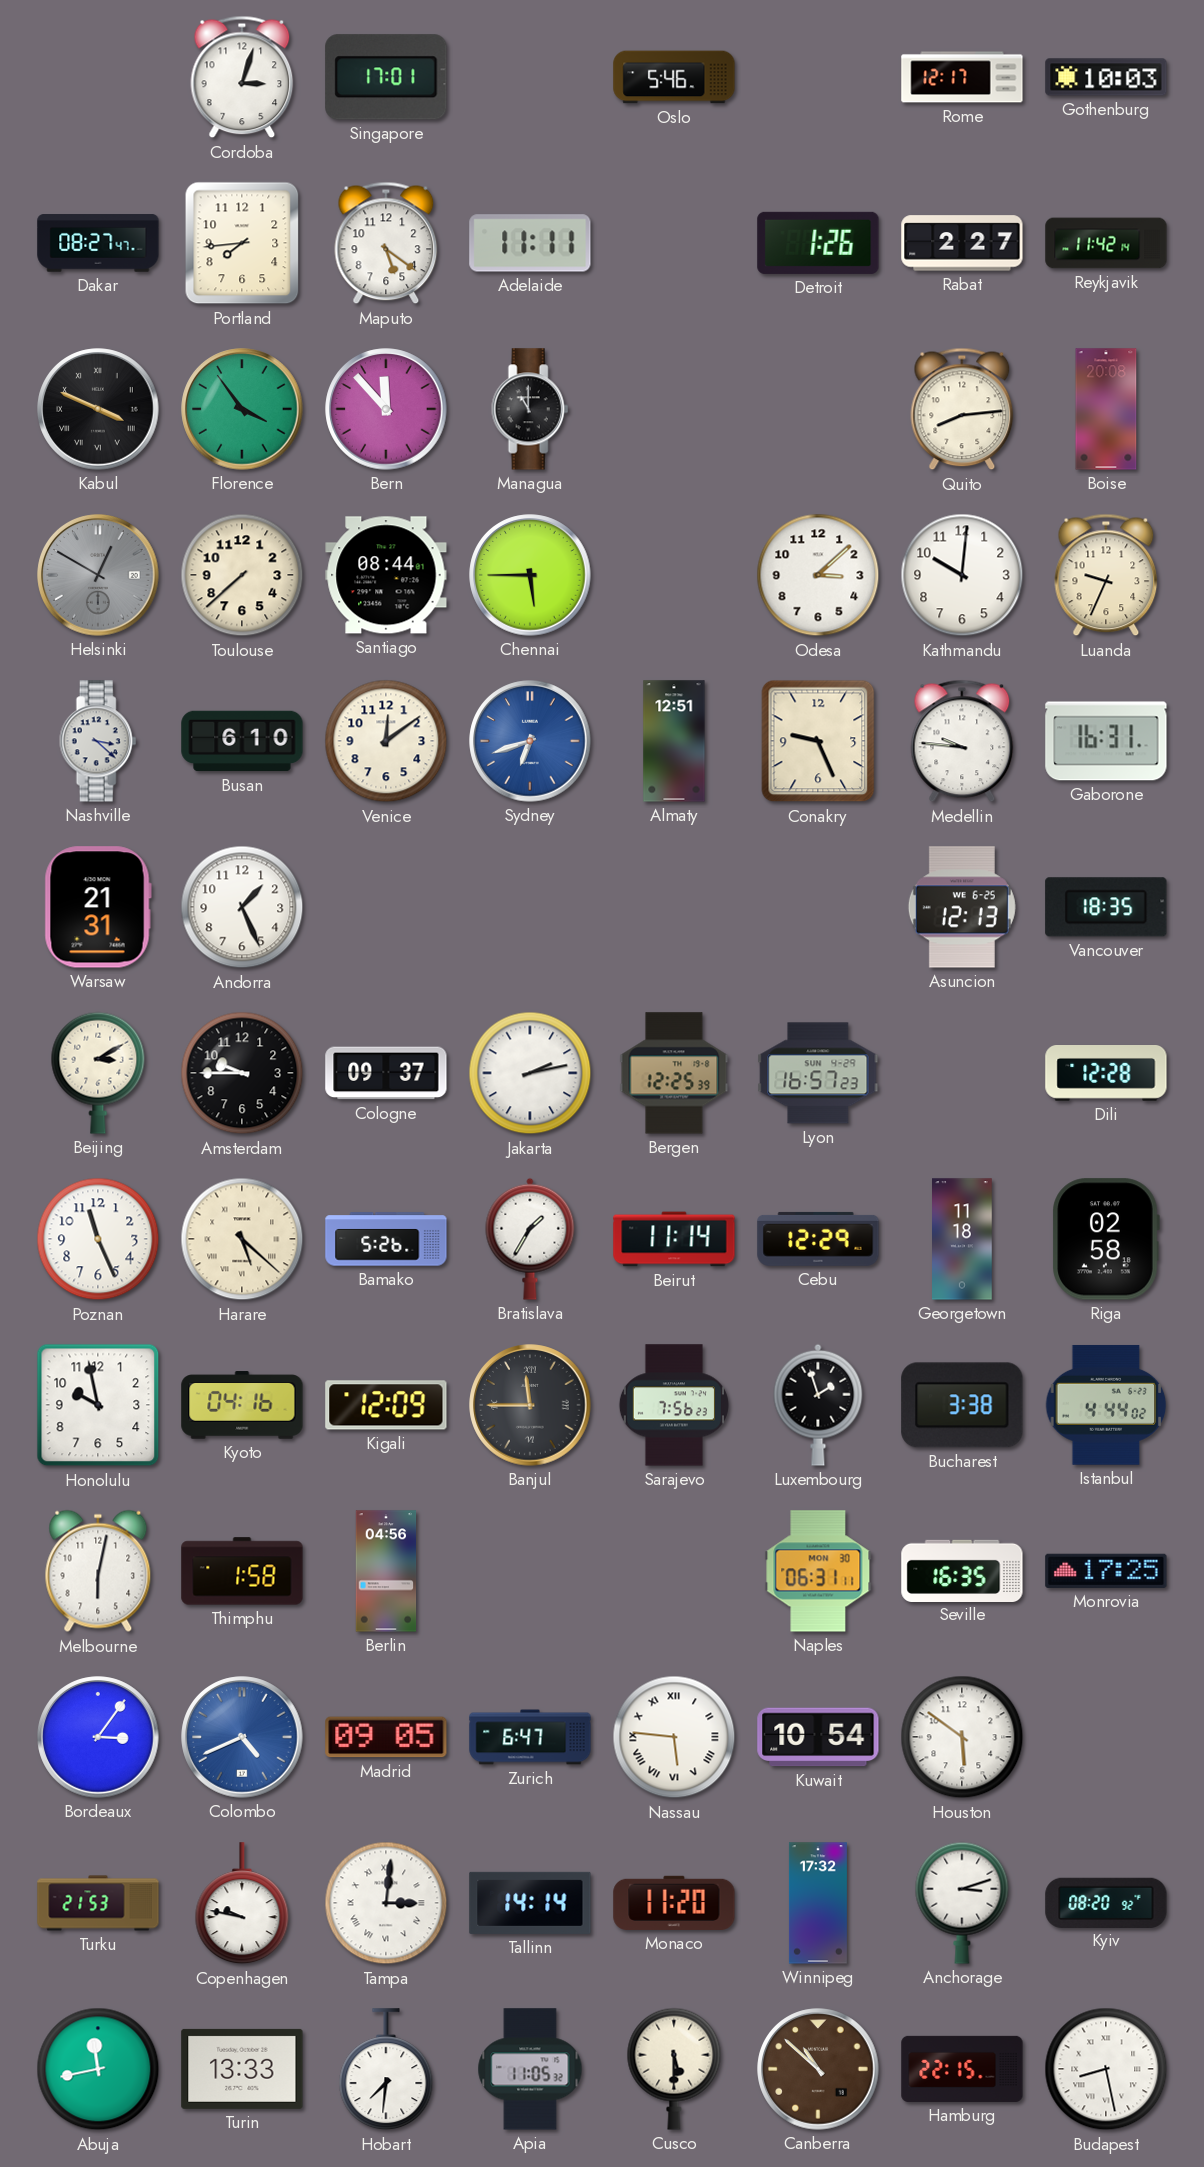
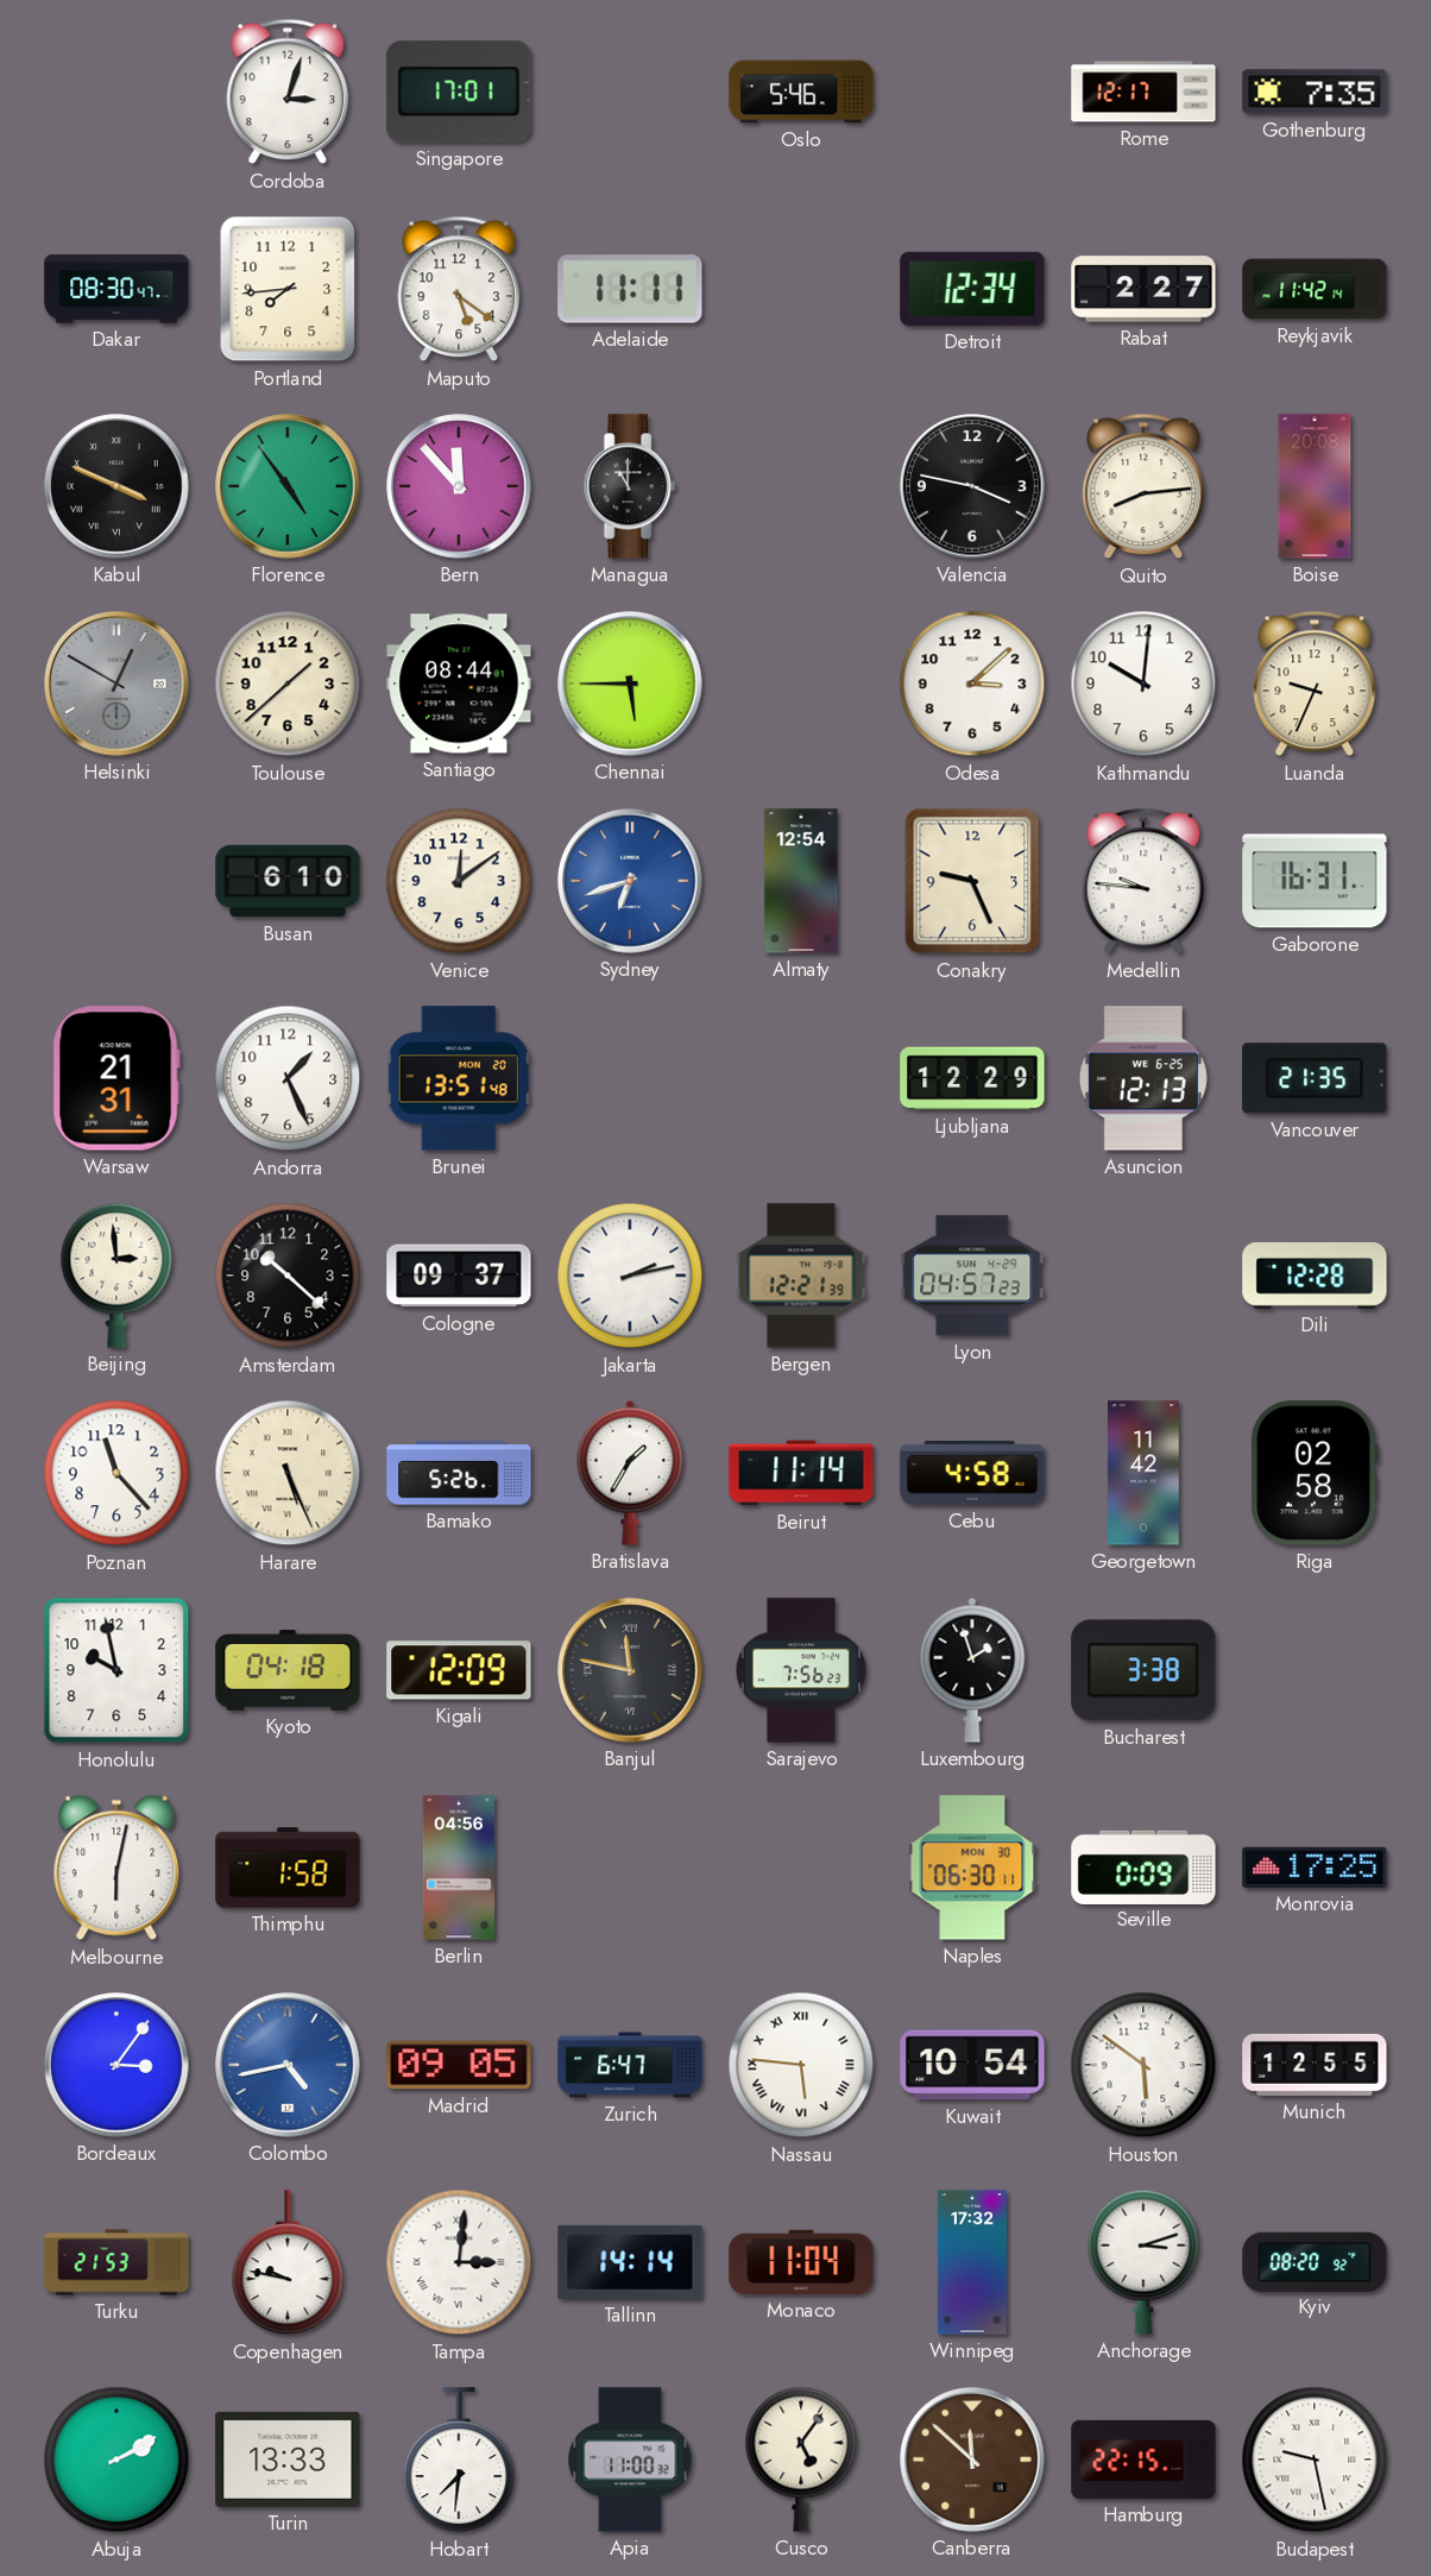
Gothenburg: 10:03 -> 7:35
Dakar: 08:27 -> 08:30
Detroit: 1:26 -> 12:34
Florence: 3:54 -> 4:54
Valencia: none -> 3:47
Toulouse: 7:38 -> 1:38
Nashville: 3:22 -> none
Almaty: 12:51 -> 12:54
Brunei: none -> 13:51
Ljubljana: none -> 12:29
Vancouver: 18:35 -> 21:35
Beijing: 3:10 -> 2:59
Amsterdam: 9:45 -> 10:22
Bergen: 12:25 -> 12:21
Lyon: 16:57 -> 04:57
Poznan: 11:26 -> 11:23
Harare: 5:22 -> 5:26
Cebu: 12:29 -> 4:58
Georgetown: 11:18 -> 11:42
Kyoto: 04:16 -> 04:18
Banjul: 11:45 -> 11:47
Istanbul: 4:44 -> none
Naples: 06:31 -> 06:30
Seville: 16:35 -> 0:09
Colombo: 4:41 -> 4:43
Munich: none -> 12:55
Monaco: 11:20 -> 11:04
Abuja: 11:43 -> 2:10
Apia: 11:05 -> 11:00
Cusco: 5:30 -> 5:06
Canberra: 10:52 -> 11:52
Budapest: 8:28 -> 9:28
